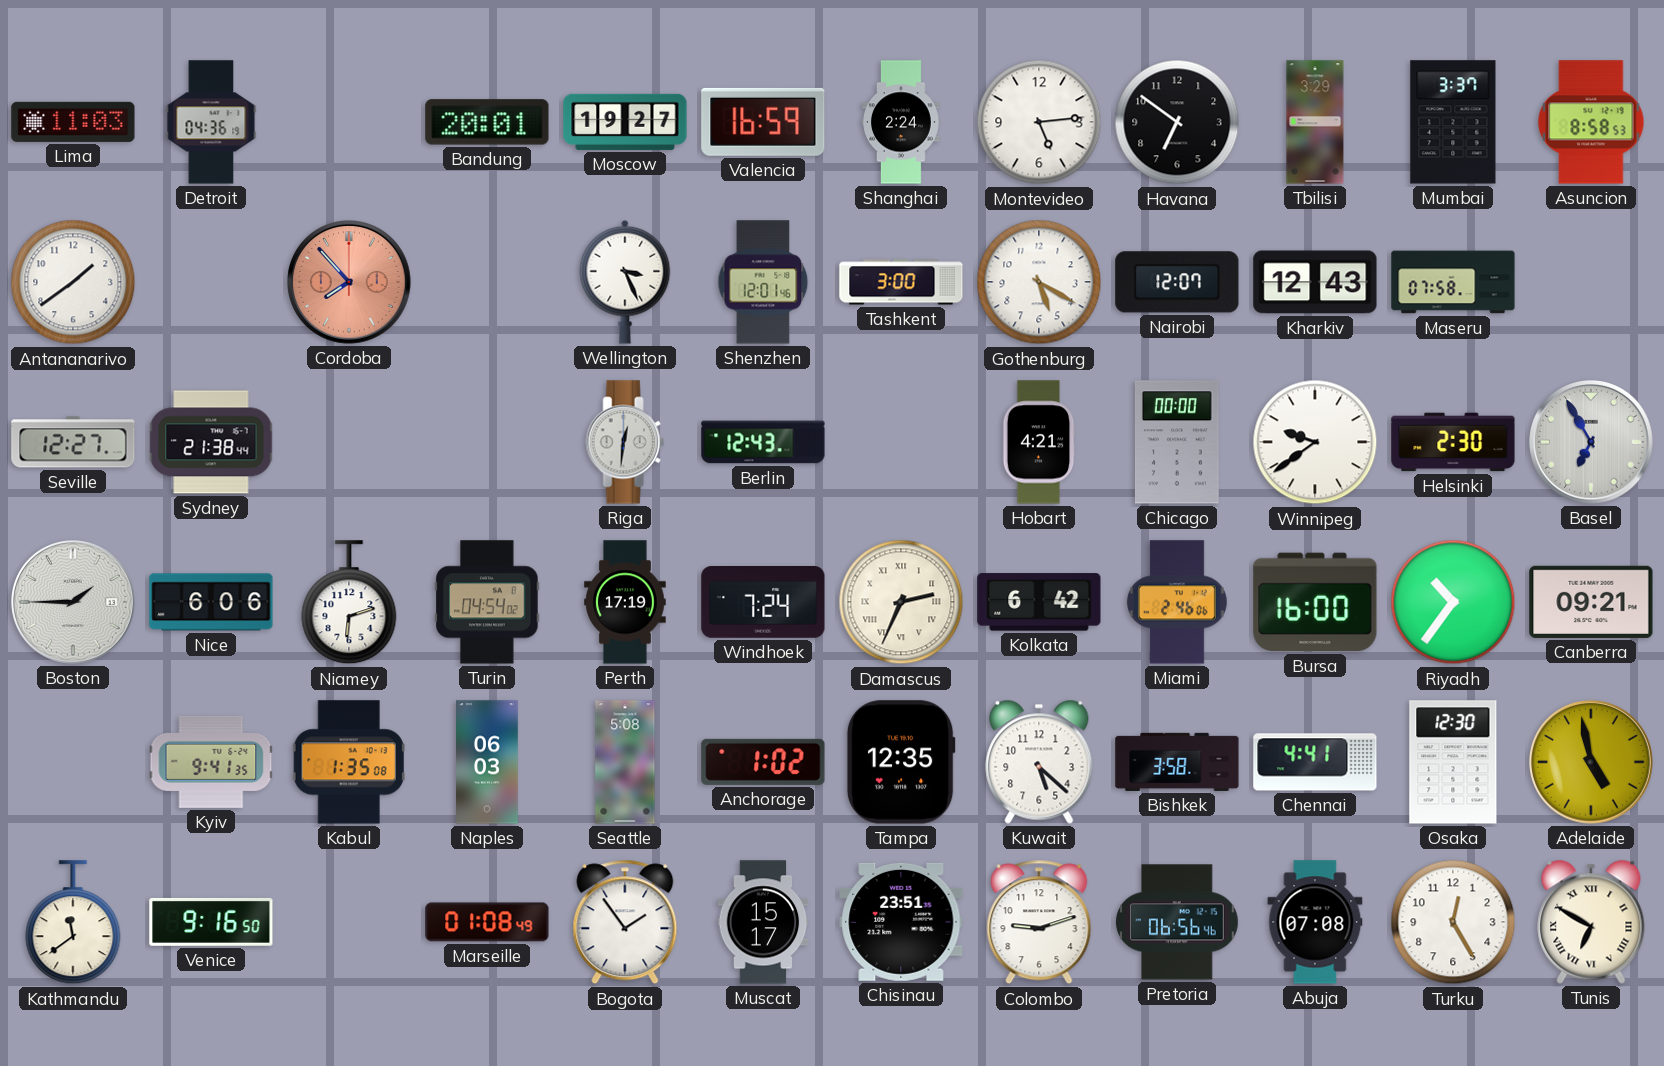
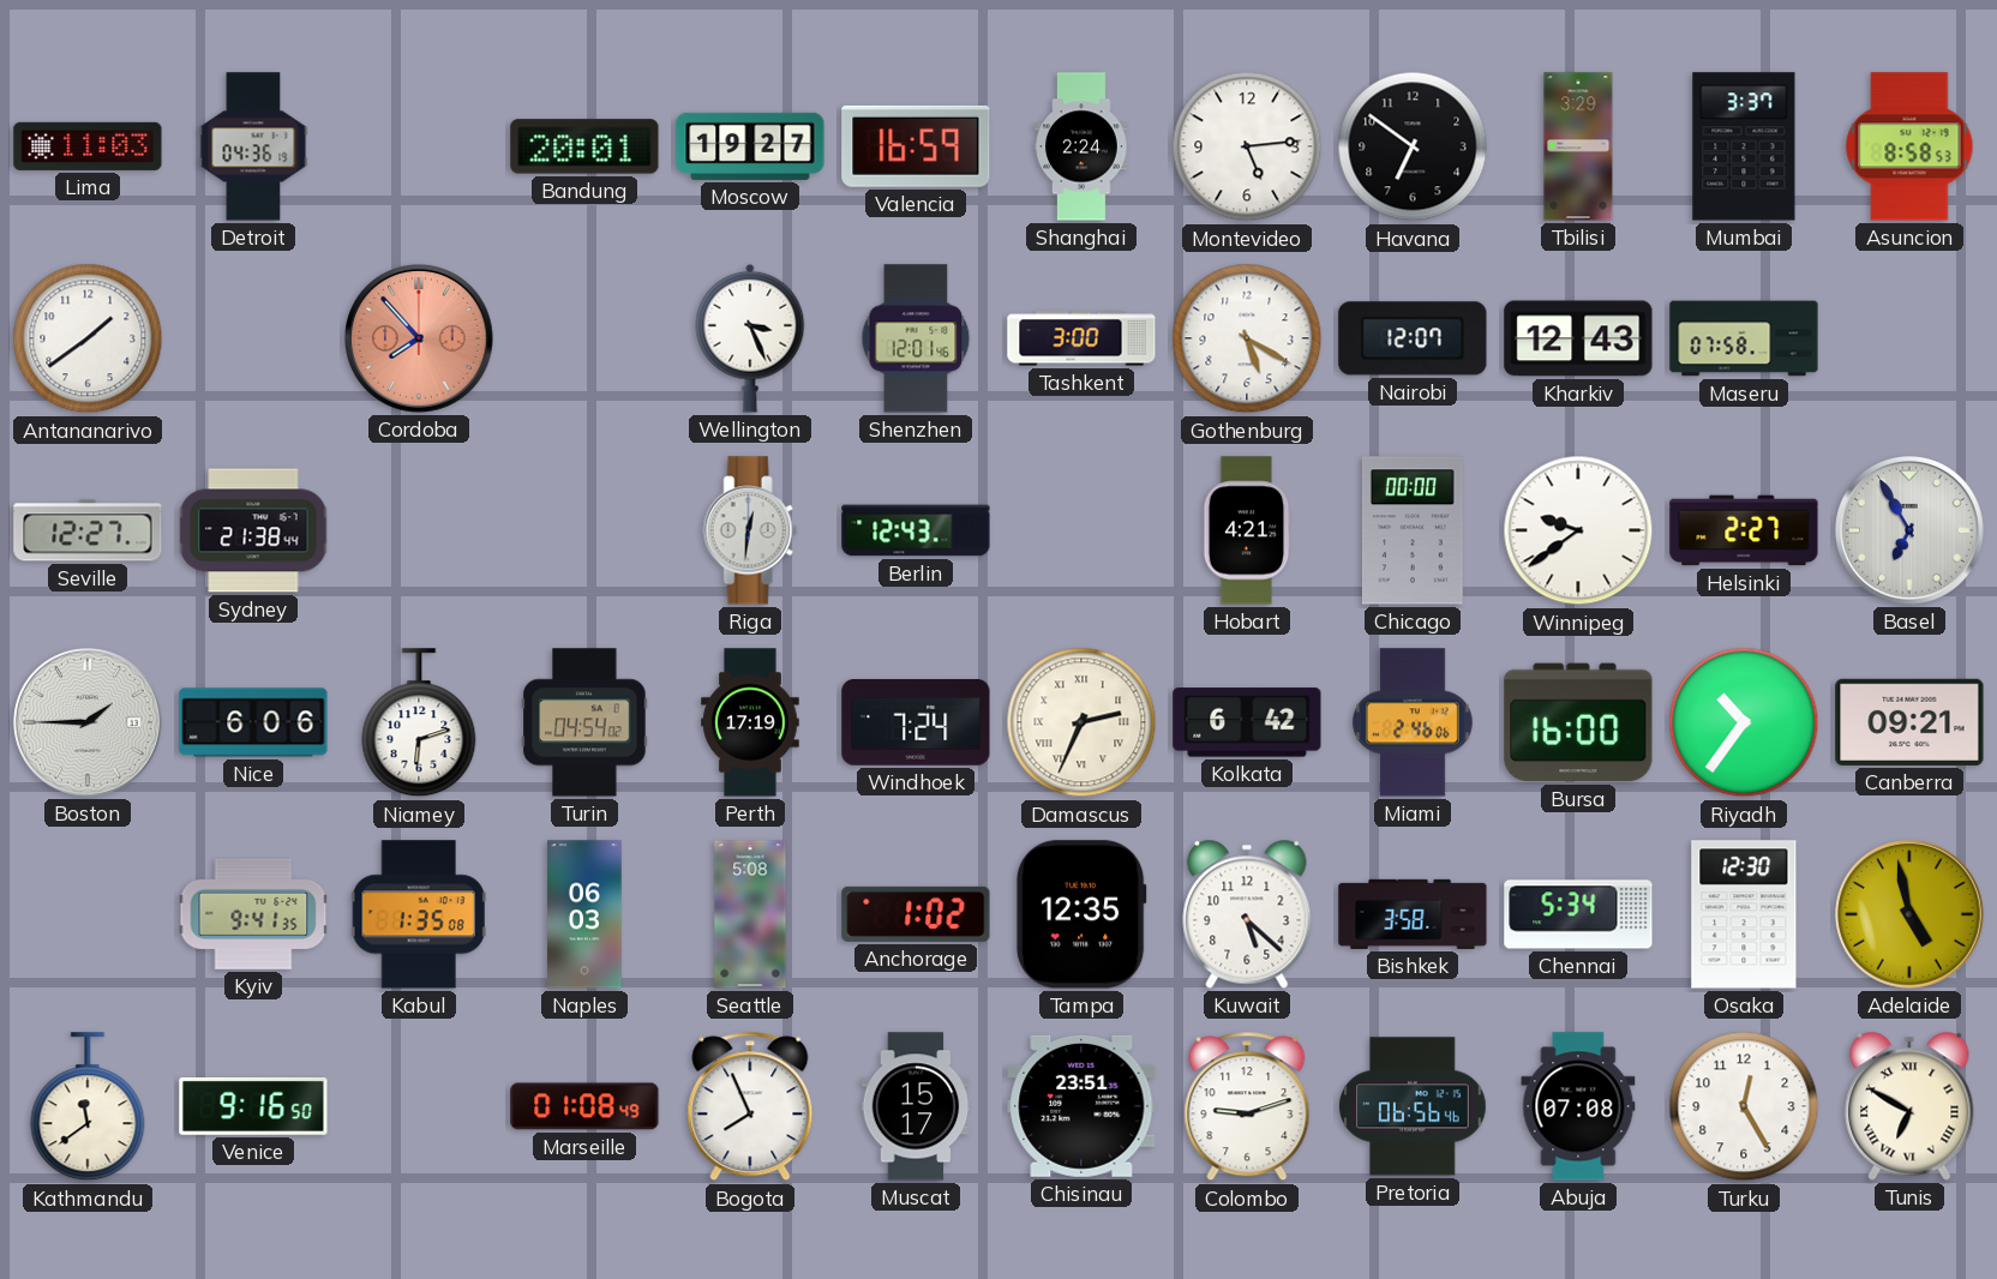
Helsinki: 2:30 -> 2:27
Chennai: 4:41 -> 5:34
Bogota: 1:54 -> 7:56
